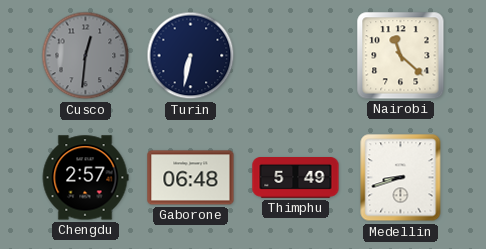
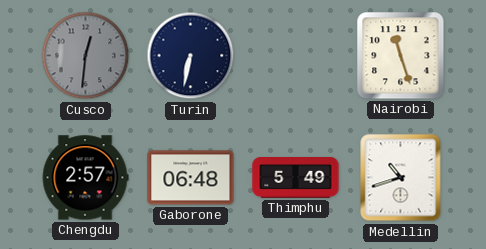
Nairobi: 11:22 -> 11:27
Medellin: 8:42 -> 10:42
